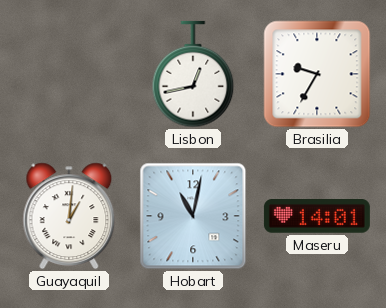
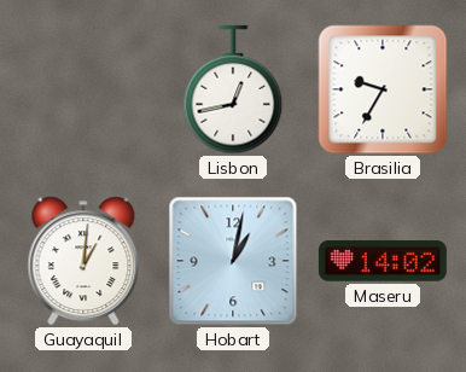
Hobart: 11:02 -> 1:02
Maseru: 14:01 -> 14:02
